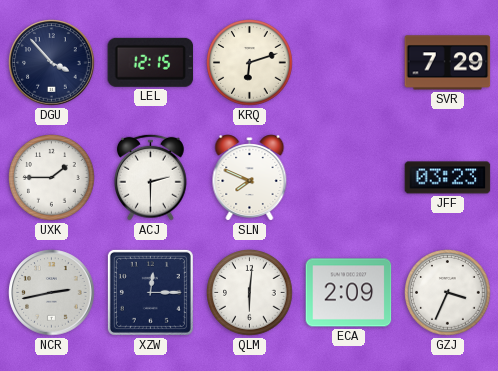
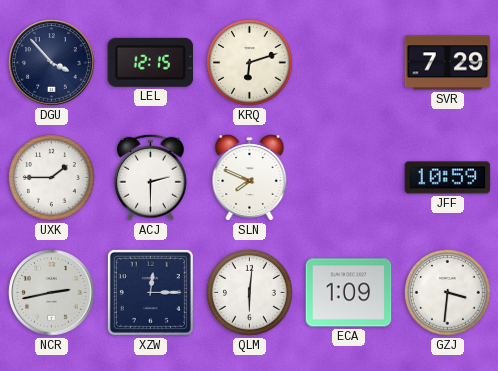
JFF: 03:23 -> 10:59
ECA: 2:09 -> 1:09
GZJ: 3:34 -> 3:31
